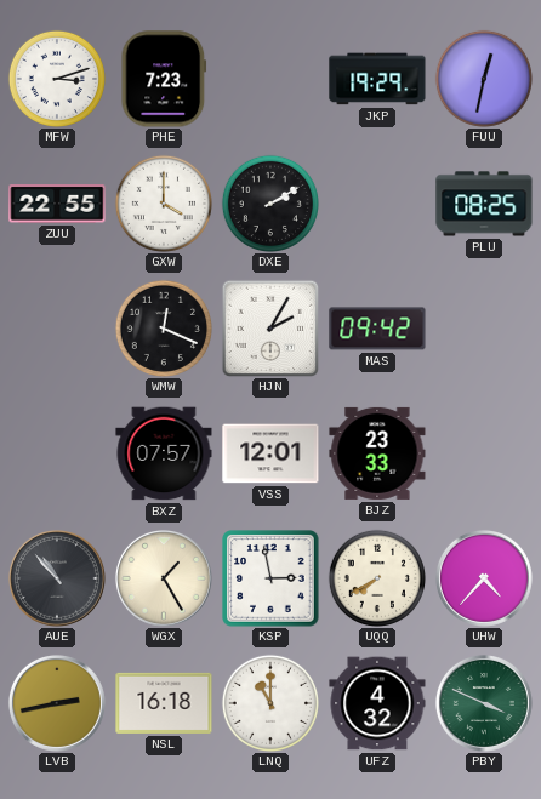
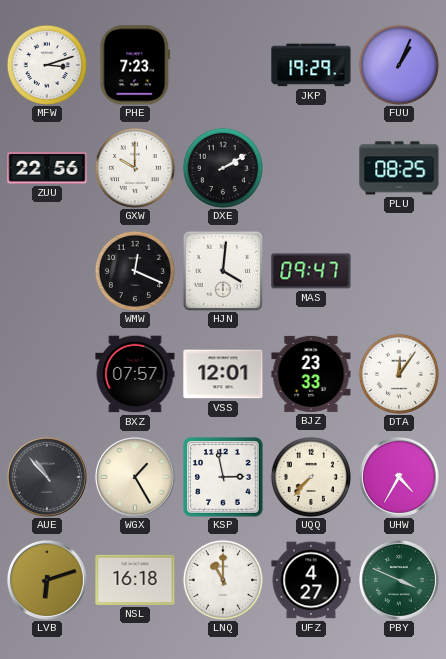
FUU: 12:32 -> 1:04
ZUU: 22:55 -> 22:56
GXW: 4:00 -> 10:00
HJN: 2:05 -> 4:01
MAS: 09:42 -> 09:47
DTA: none -> 12:06
UQQ: 7:40 -> 7:37
UHW: 4:37 -> 4:35
LVB: 2:43 -> 6:12
UFZ: 4:32 -> 4:27
